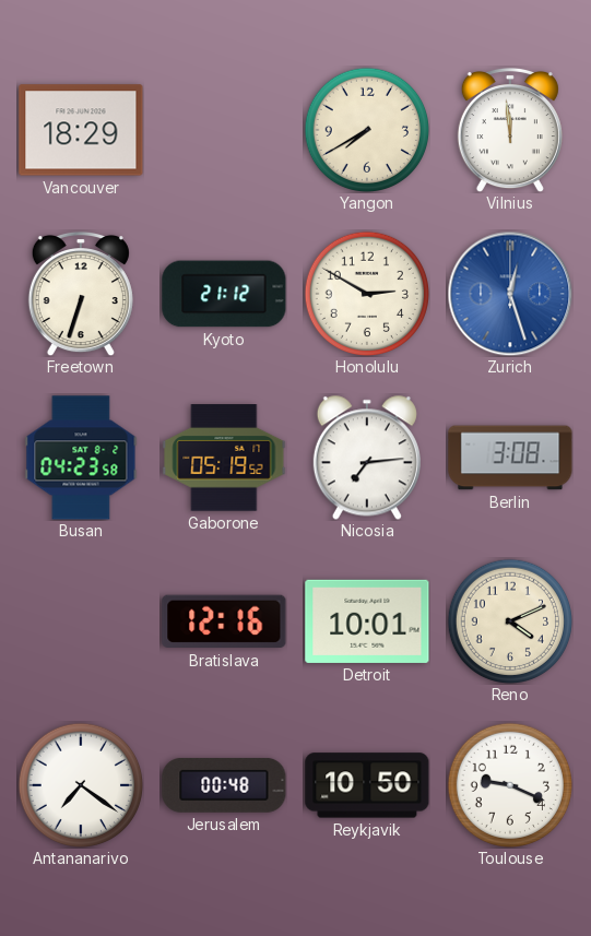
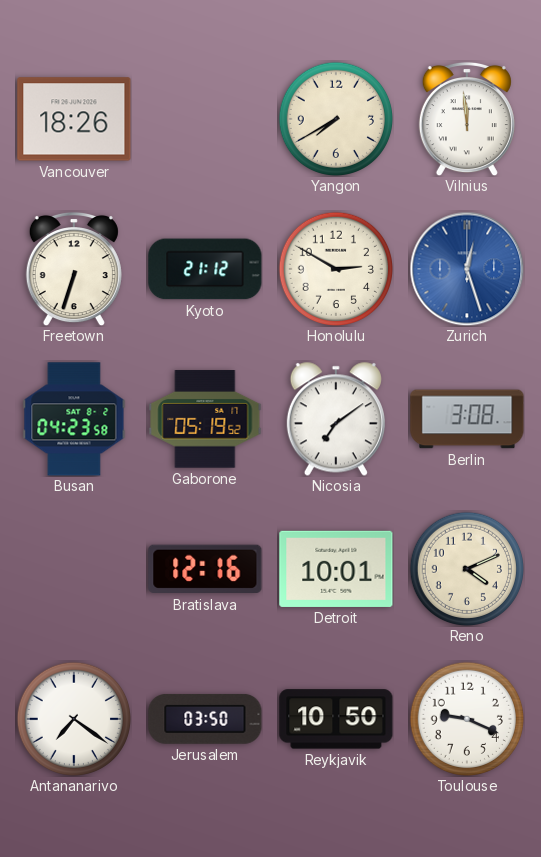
Vancouver: 18:29 -> 18:26
Nicosia: 7:14 -> 7:09
Jerusalem: 00:48 -> 03:50
